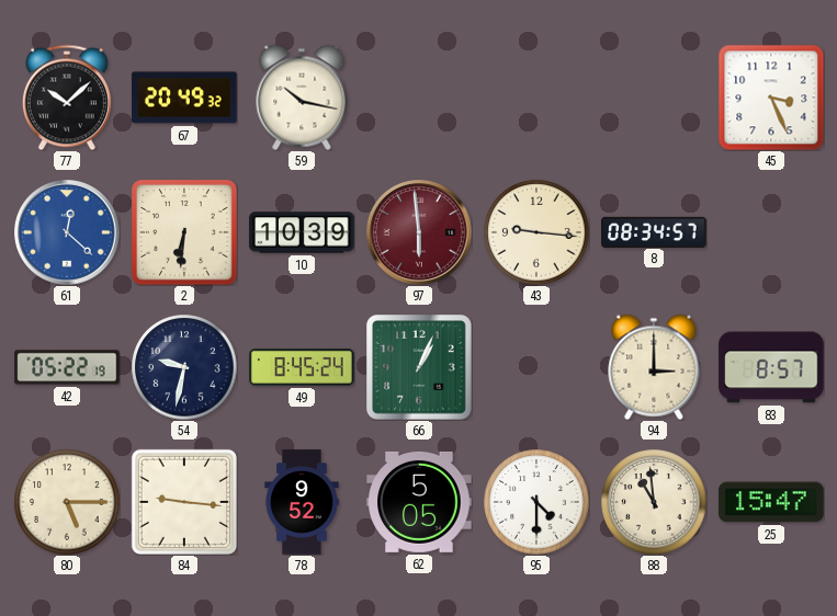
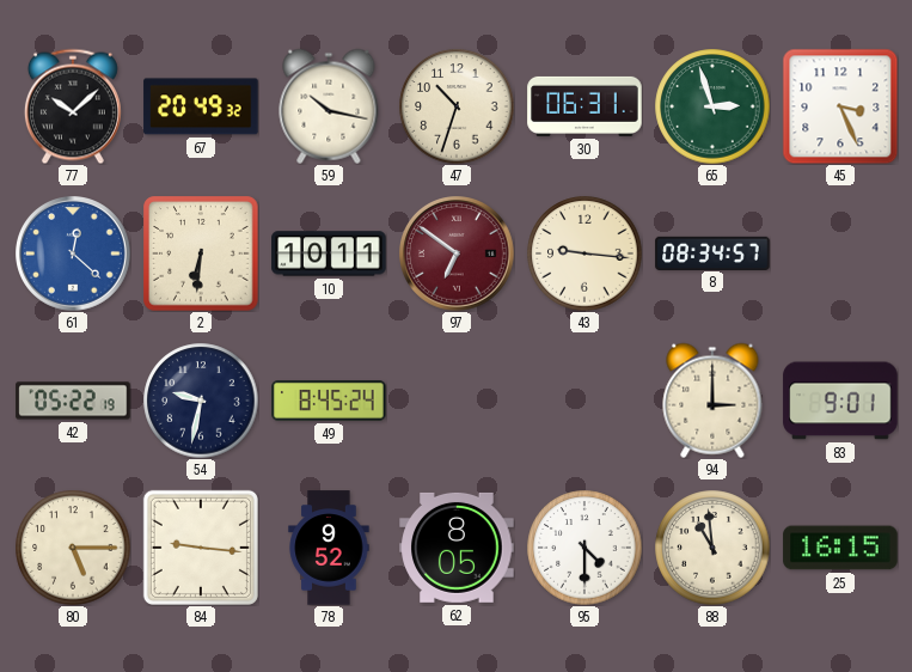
47: none -> 10:33
30: none -> 06:31
65: none -> 2:57
10: 10:39 -> 10:11
97: 5:59 -> 6:51
66: 1:04 -> none
83: 8:57 -> 9:01
62: 5:05 -> 8:05
25: 15:47 -> 16:15
